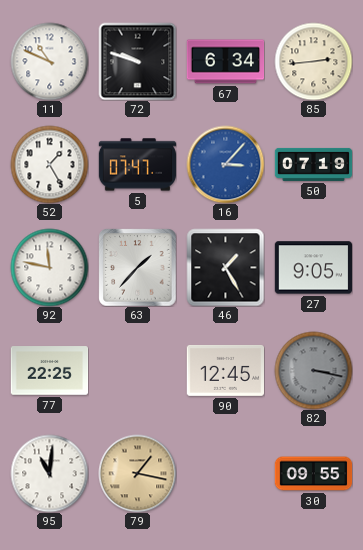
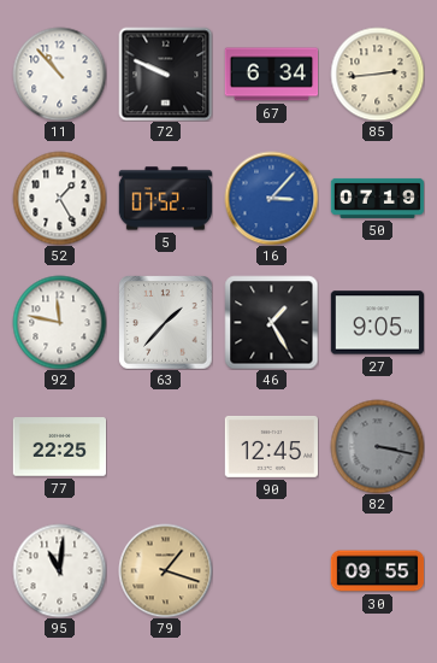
11: 10:49 -> 10:53
72: 9:48 -> 9:49
5: 07:47 -> 07:52
79: 1:17 -> 1:18
